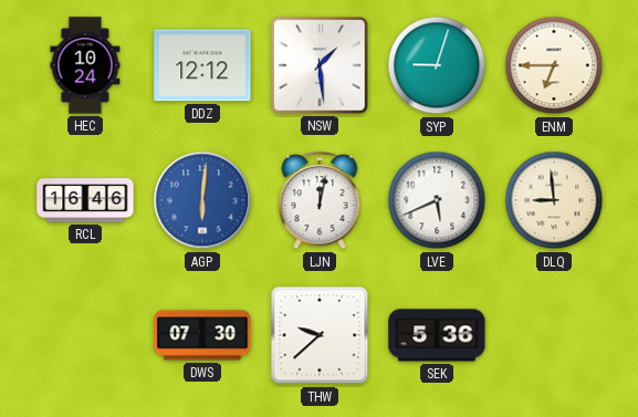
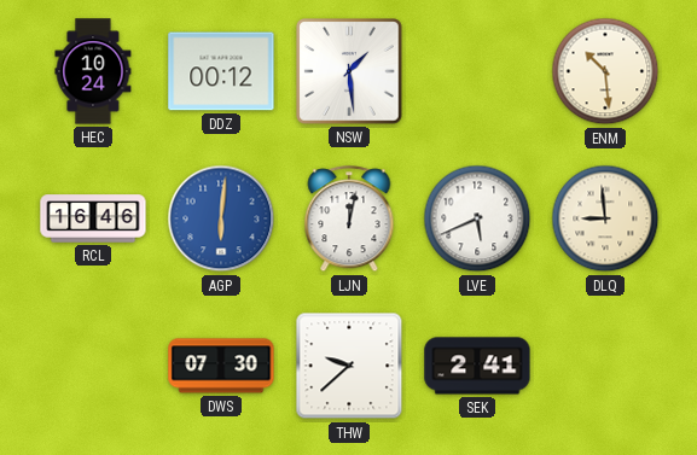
DDZ: 12:12 -> 00:12
SYP: 9:03 -> none
ENM: 6:45 -> 10:29
SEK: 5:36 -> 2:41
